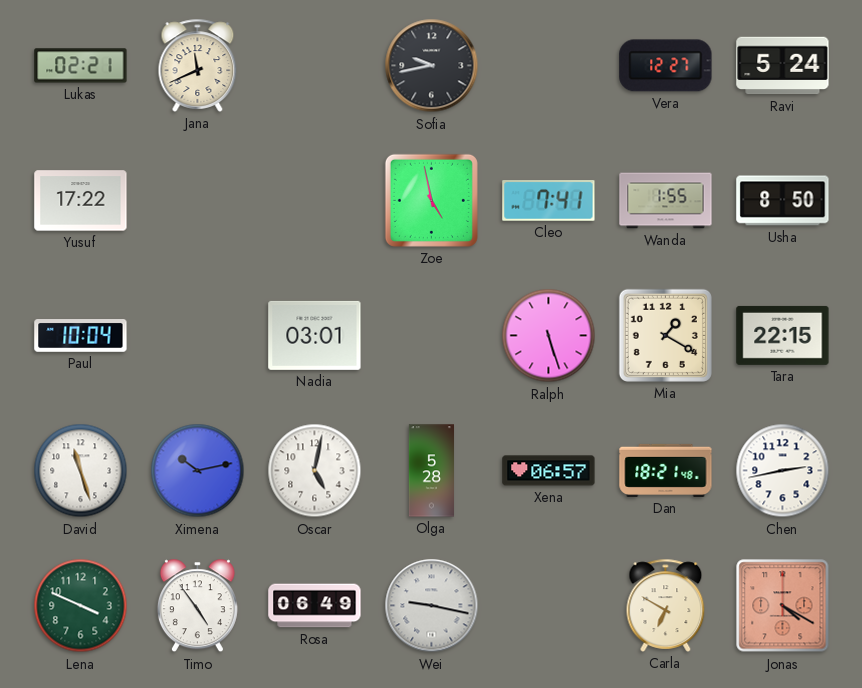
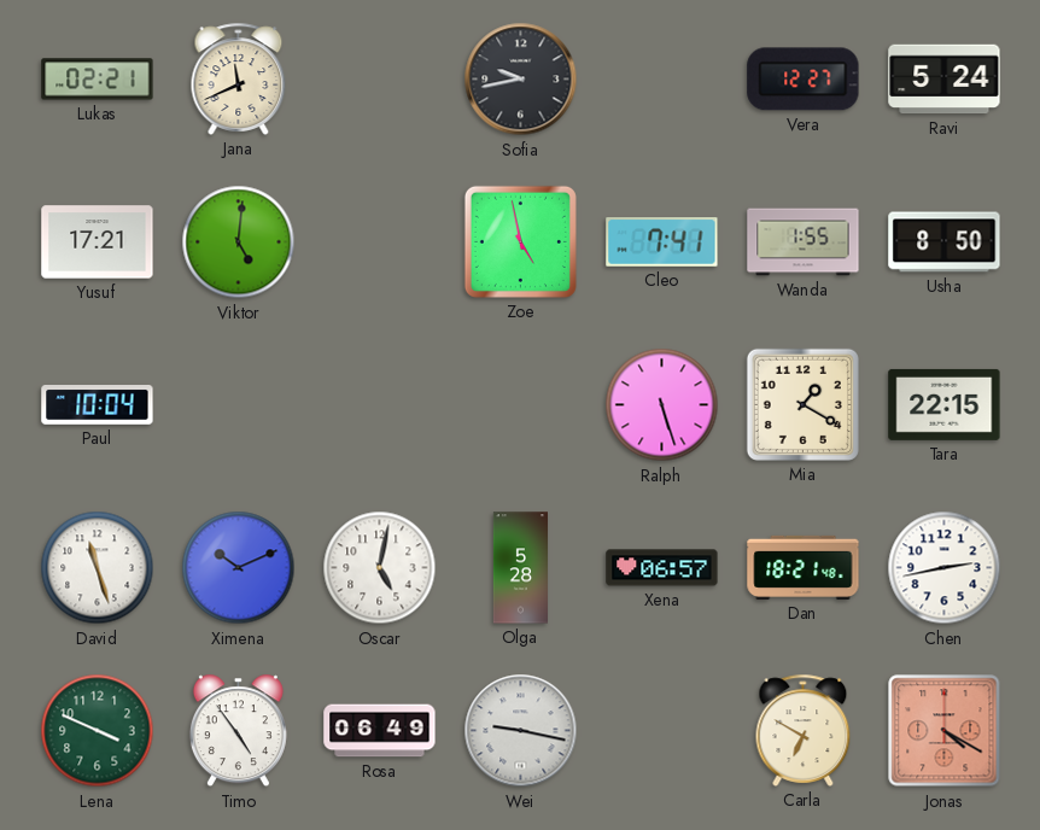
Yusuf: 17:22 -> 17:21
Viktor: none -> 5:01
Nadia: 03:01 -> none
Ximena: 10:13 -> 10:11
